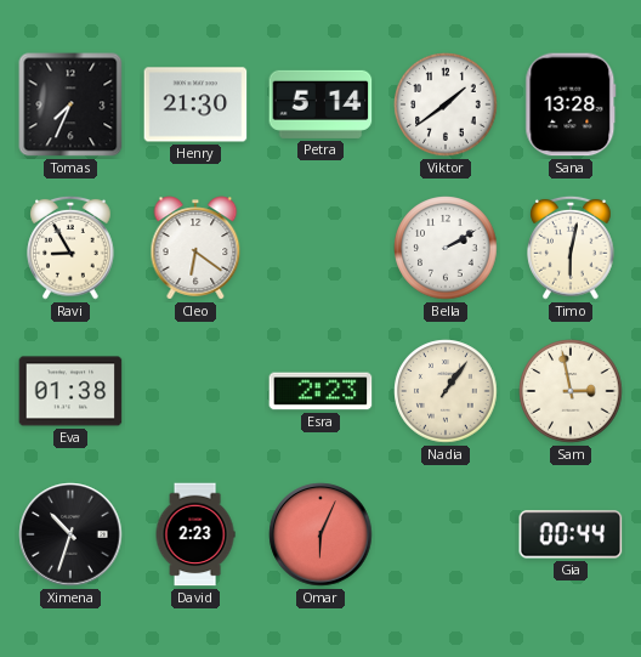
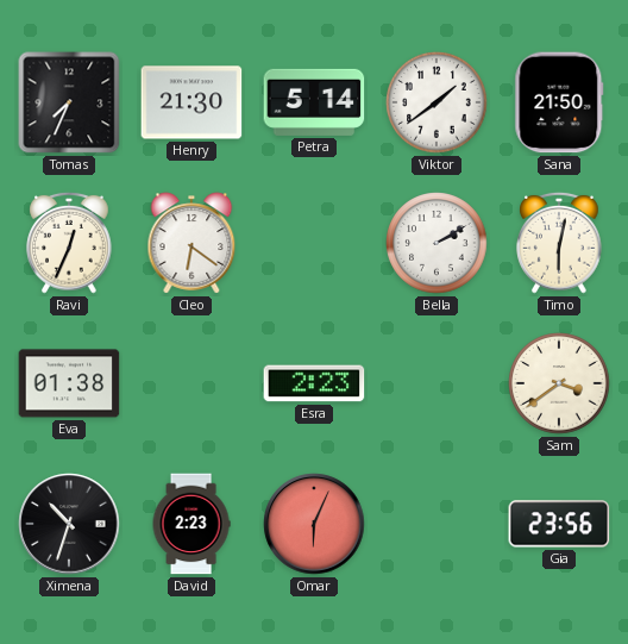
Sana: 13:28 -> 21:50
Ravi: 8:55 -> 12:34
Nadia: 1:06 -> none
Sam: 2:58 -> 3:39
Gia: 00:44 -> 23:56
